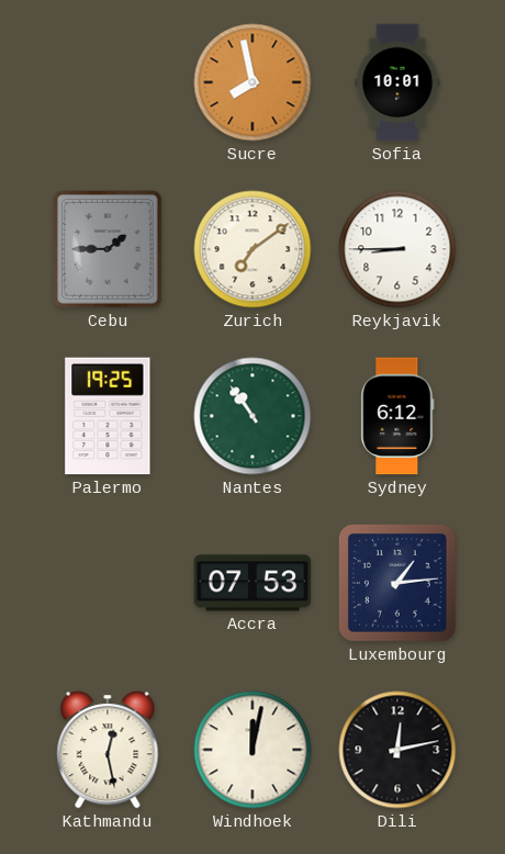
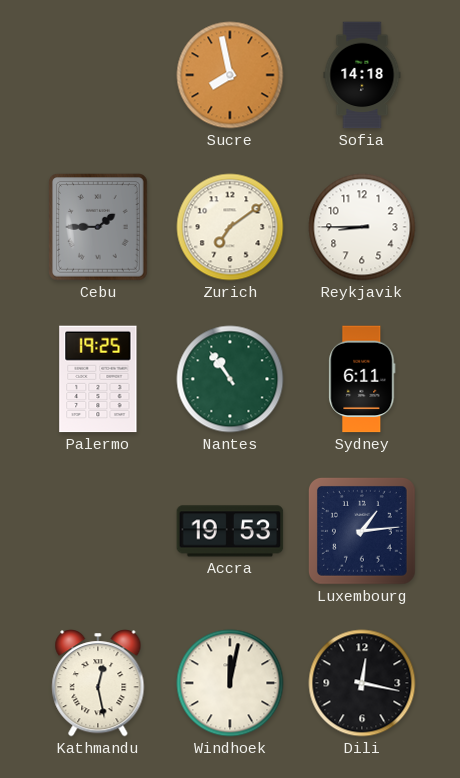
Sofia: 10:01 -> 14:18
Sydney: 6:12 -> 6:11
Accra: 07:53 -> 19:53
Dili: 12:13 -> 12:17
